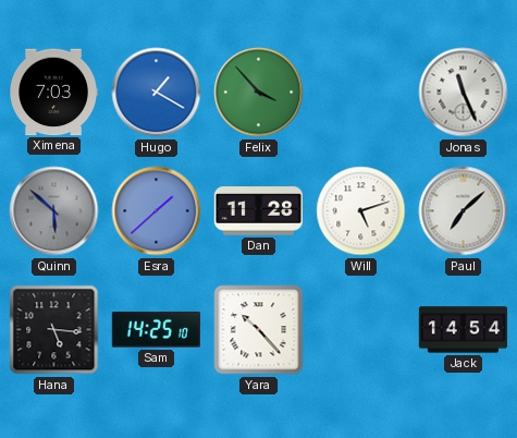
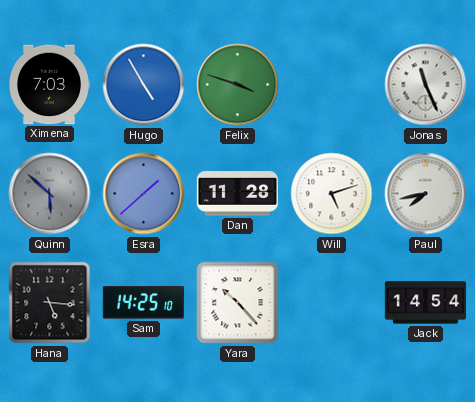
Hugo: 1:20 -> 4:55
Felix: 3:53 -> 3:48
Paul: 7:08 -> 7:43
